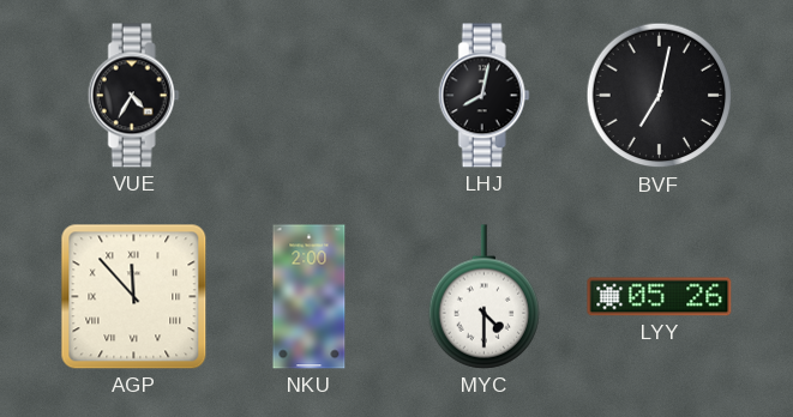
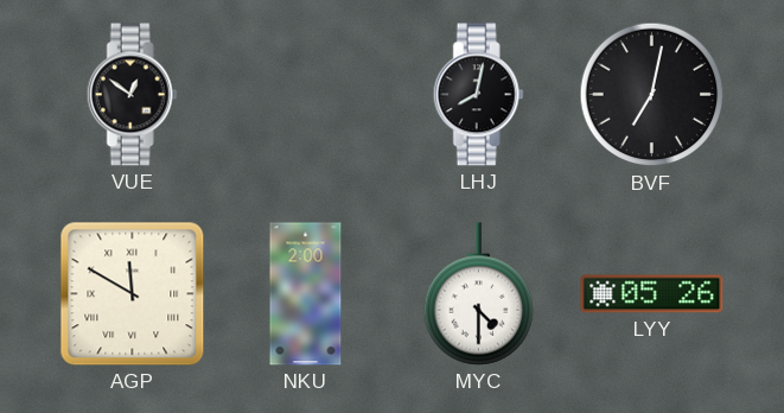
VUE: 4:35 -> 12:51
AGP: 11:53 -> 11:50
